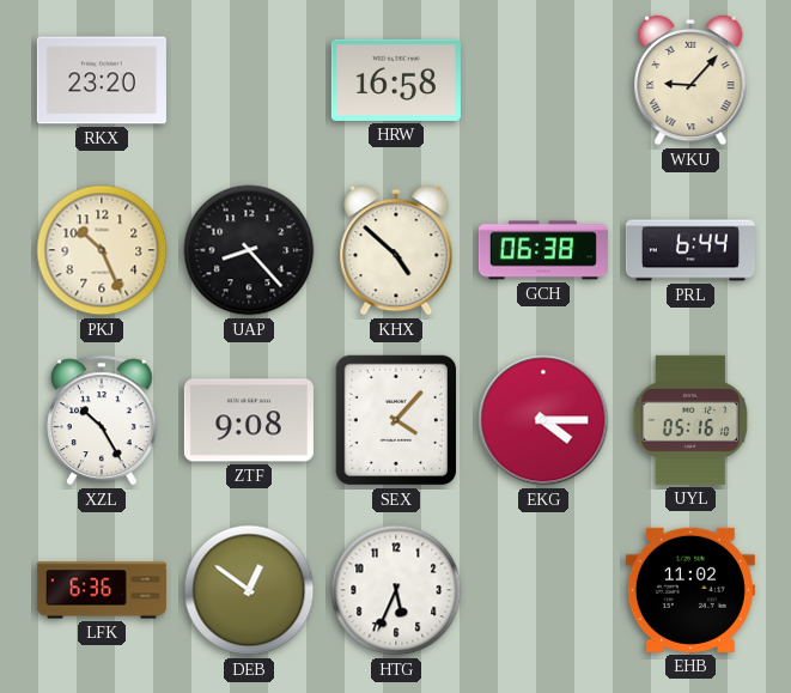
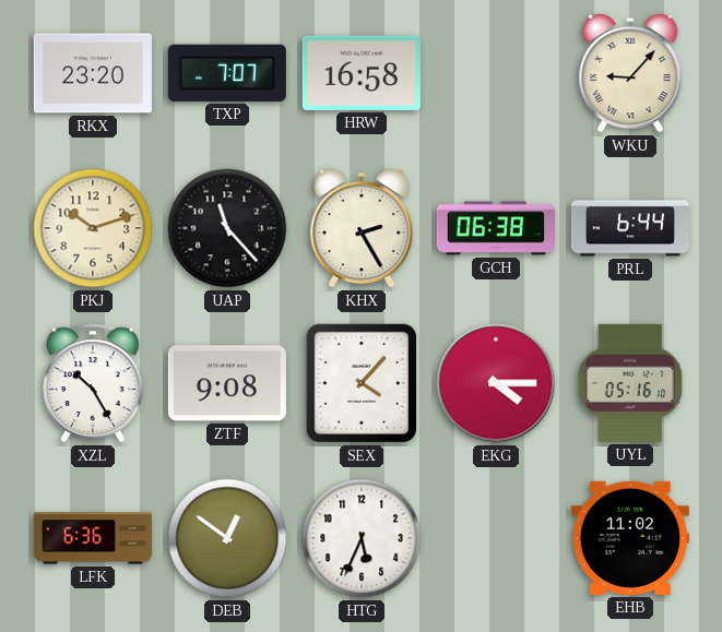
TXP: none -> 7:07
PKJ: 10:26 -> 10:12
UAP: 8:23 -> 11:23
KHX: 4:52 -> 2:25
